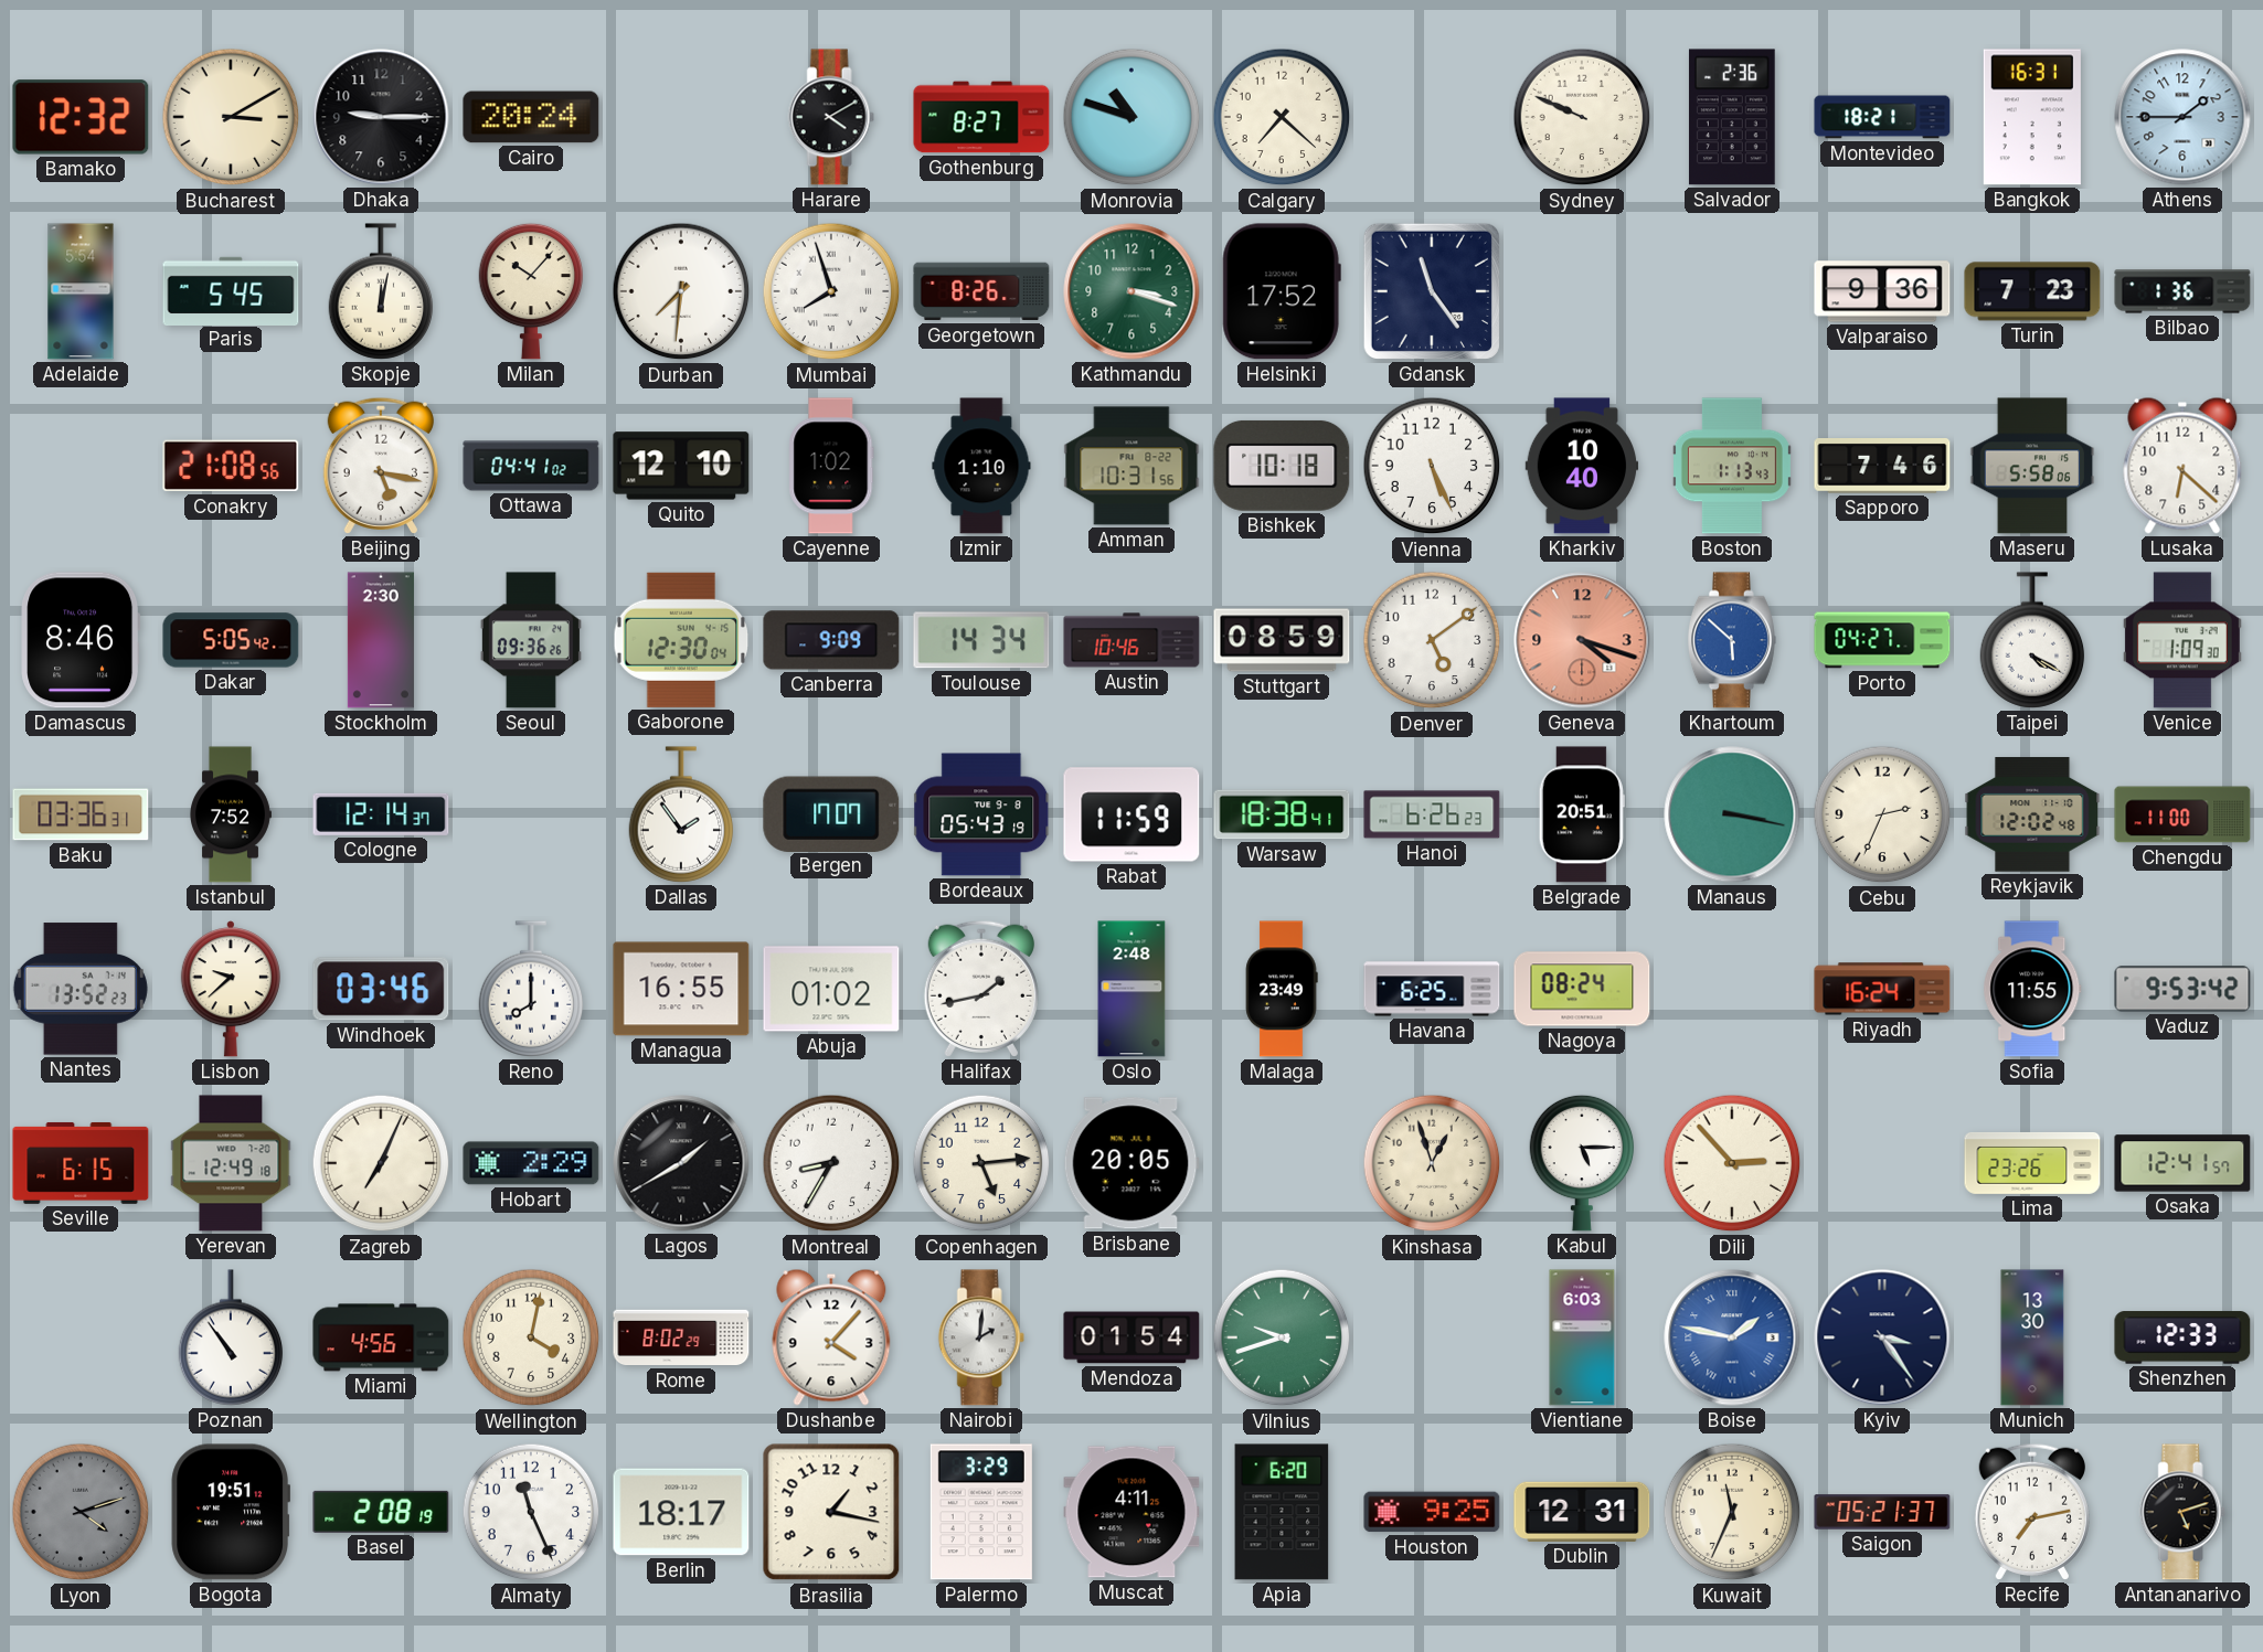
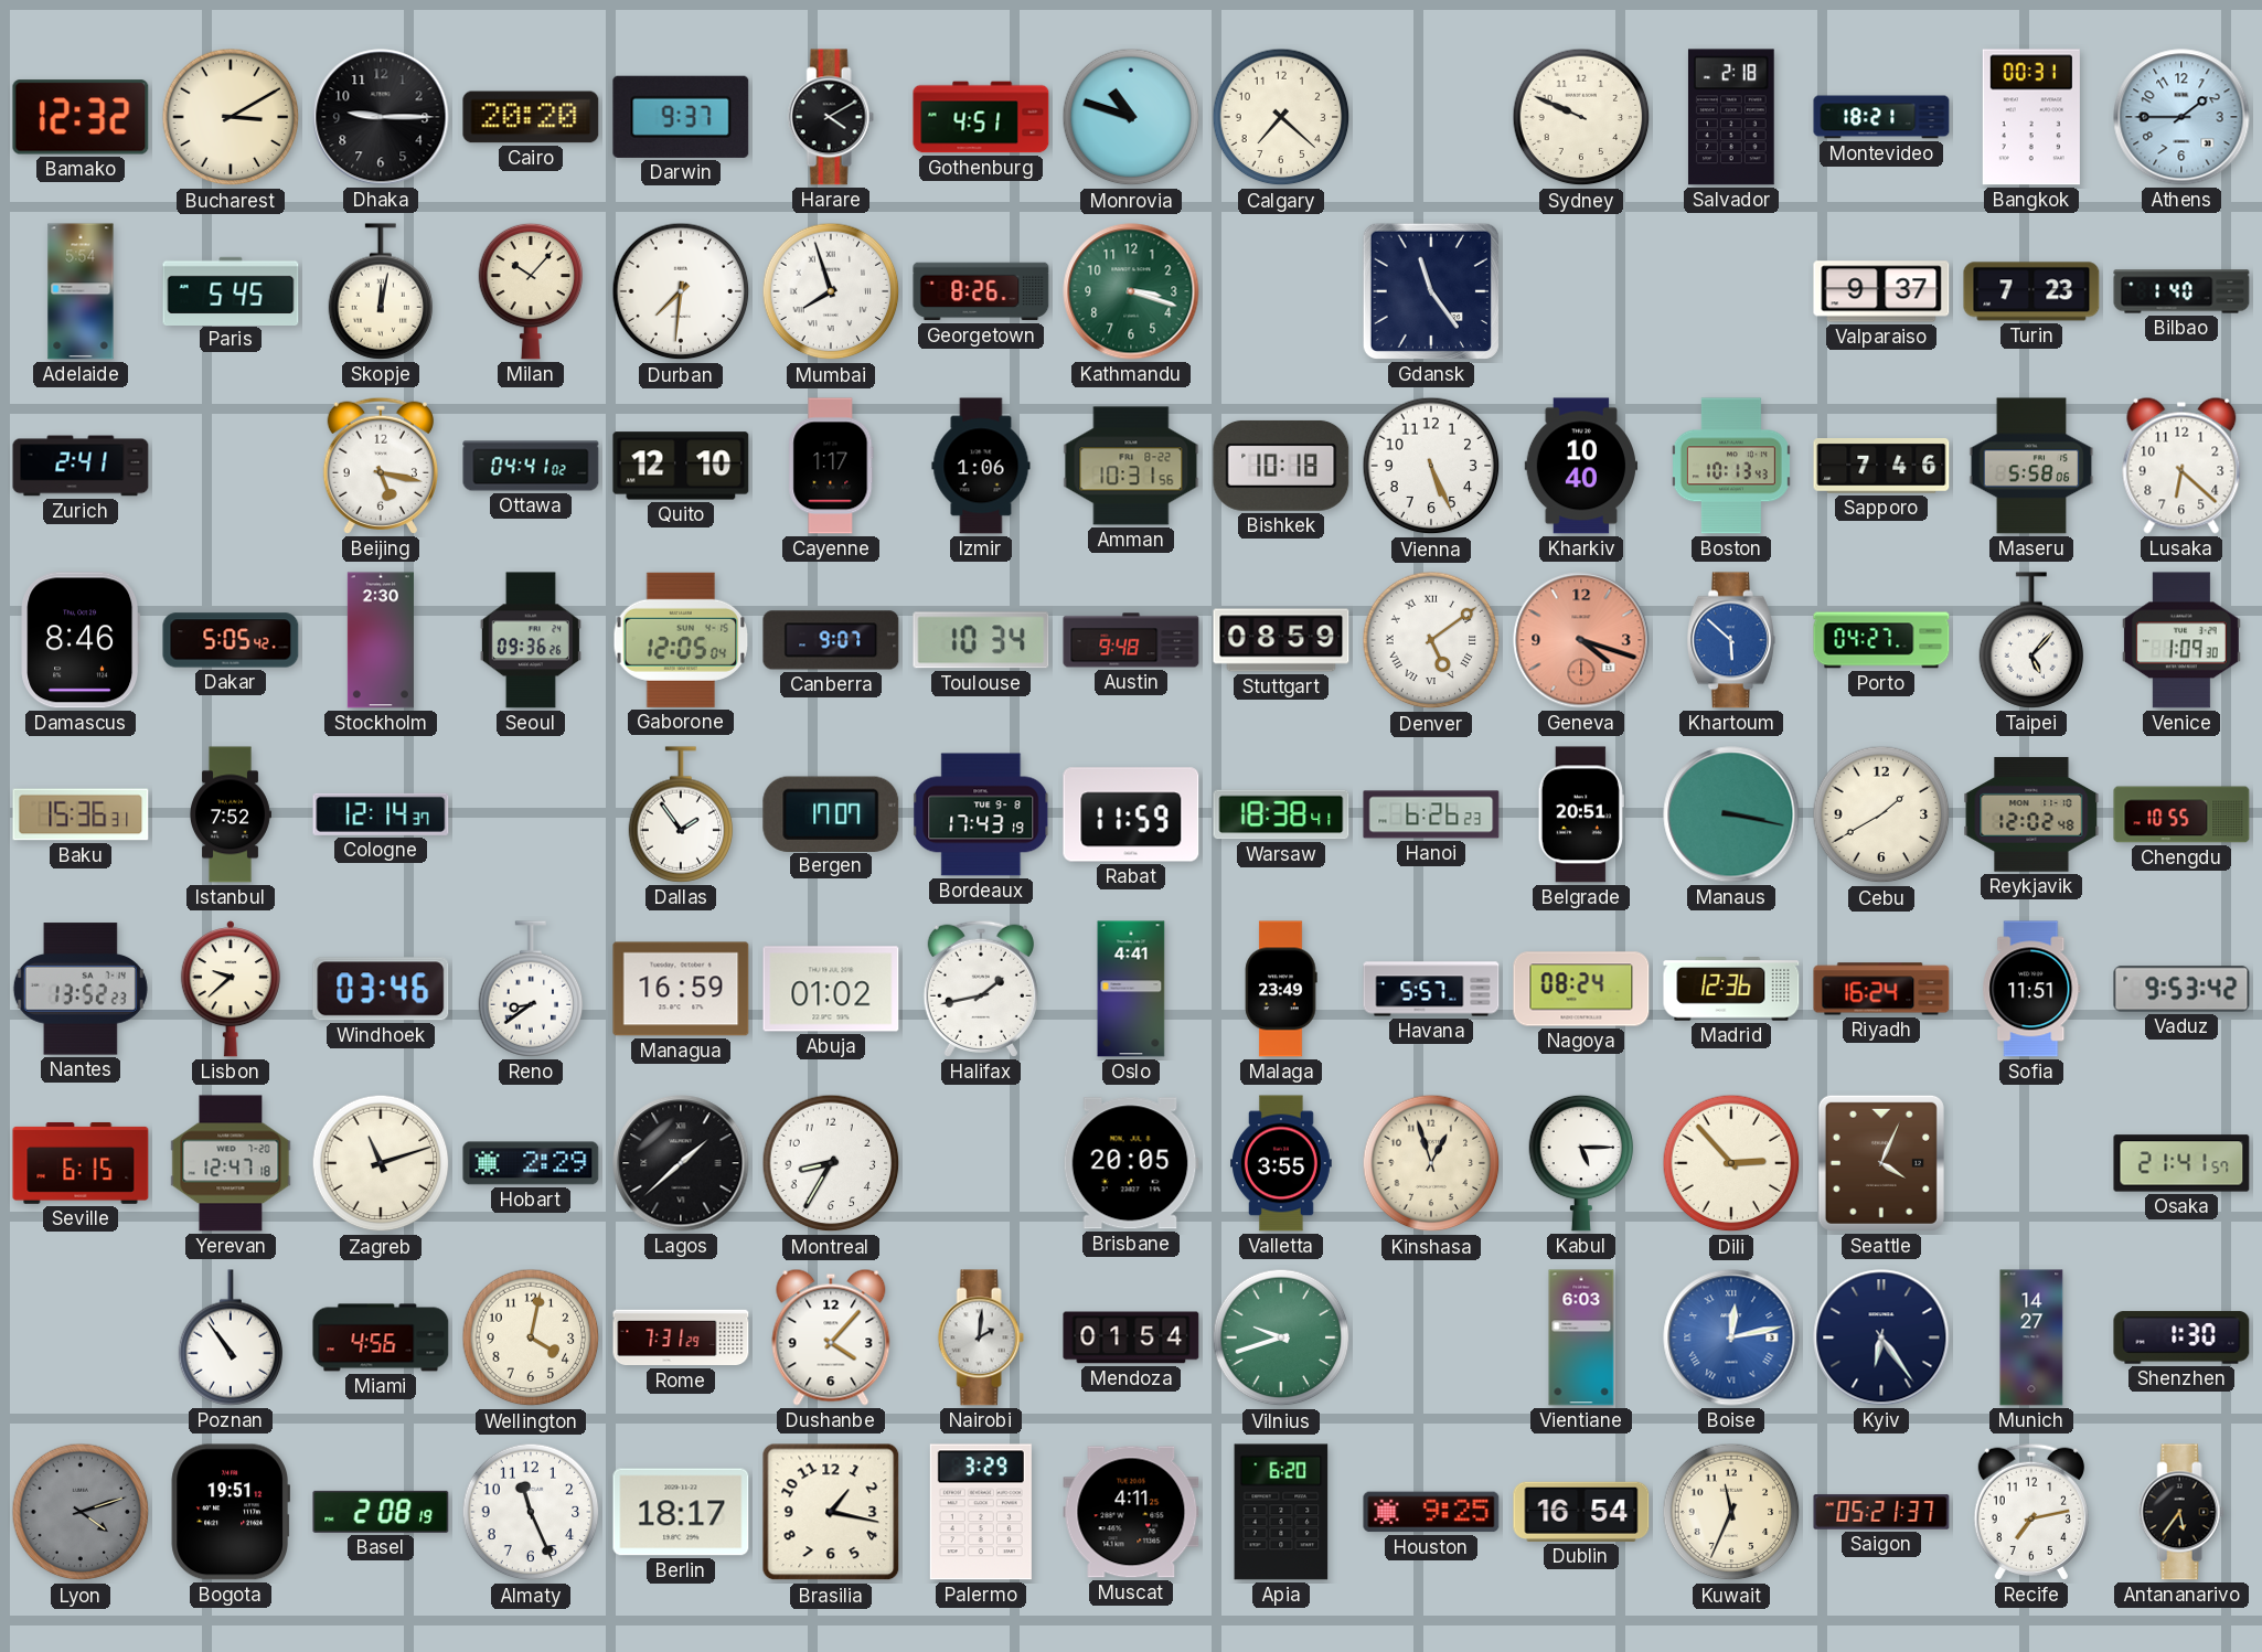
Cairo: 20:24 -> 20:20
Darwin: none -> 9:37
Gothenburg: 8:27 -> 4:51
Salvador: 2:36 -> 2:18
Bangkok: 16:31 -> 00:31
Helsinki: 17:52 -> none
Valparaiso: 9:36 -> 9:37
Bilbao: 1:36 -> 1:40
Zurich: none -> 2:41
Conakry: 21:08 -> none
Cayenne: 1:02 -> 1:17
Izmir: 1:10 -> 1:06
Boston: 1:13 -> 10:13
Gaborone: 12:30 -> 12:05
Canberra: 9:09 -> 9:07
Toulouse: 14:34 -> 10:34
Austin: 10:46 -> 9:48
Denver numerals: Arabic -> Roman
Taipei: 4:20 -> 5:07
Baku: 03:36 -> 15:36
Bordeaux: 05:43 -> 17:43
Cebu: 2:34 -> 1:40
Chengdu: 11:00 -> 10:55
Reno: 8:00 -> 8:39
Managua: 16:55 -> 16:59
Oslo: 2:48 -> 4:41
Havana: 6:25 -> 5:57
Madrid: none -> 12:36
Sofia: 11:55 -> 11:51
Yerevan: 12:49 -> 12:47
Zagreb: 7:04 -> 11:12
Lagos: 1:40 -> 1:38
Copenhagen: 5:14 -> none
Valletta: none -> 3:55
Seattle: none -> 4:04
Lima: 23:26 -> none
Osaka: 12:41 -> 21:41
Rome: 8:02 -> 7:31
Boise: 1:47 -> 12:13
Kyiv: 3:24 -> 6:24
Munich: 13:30 -> 14:27
Shenzhen: 12:33 -> 1:30
Dublin: 12:31 -> 16:54
Antananarivo: 5:12 -> 5:36
